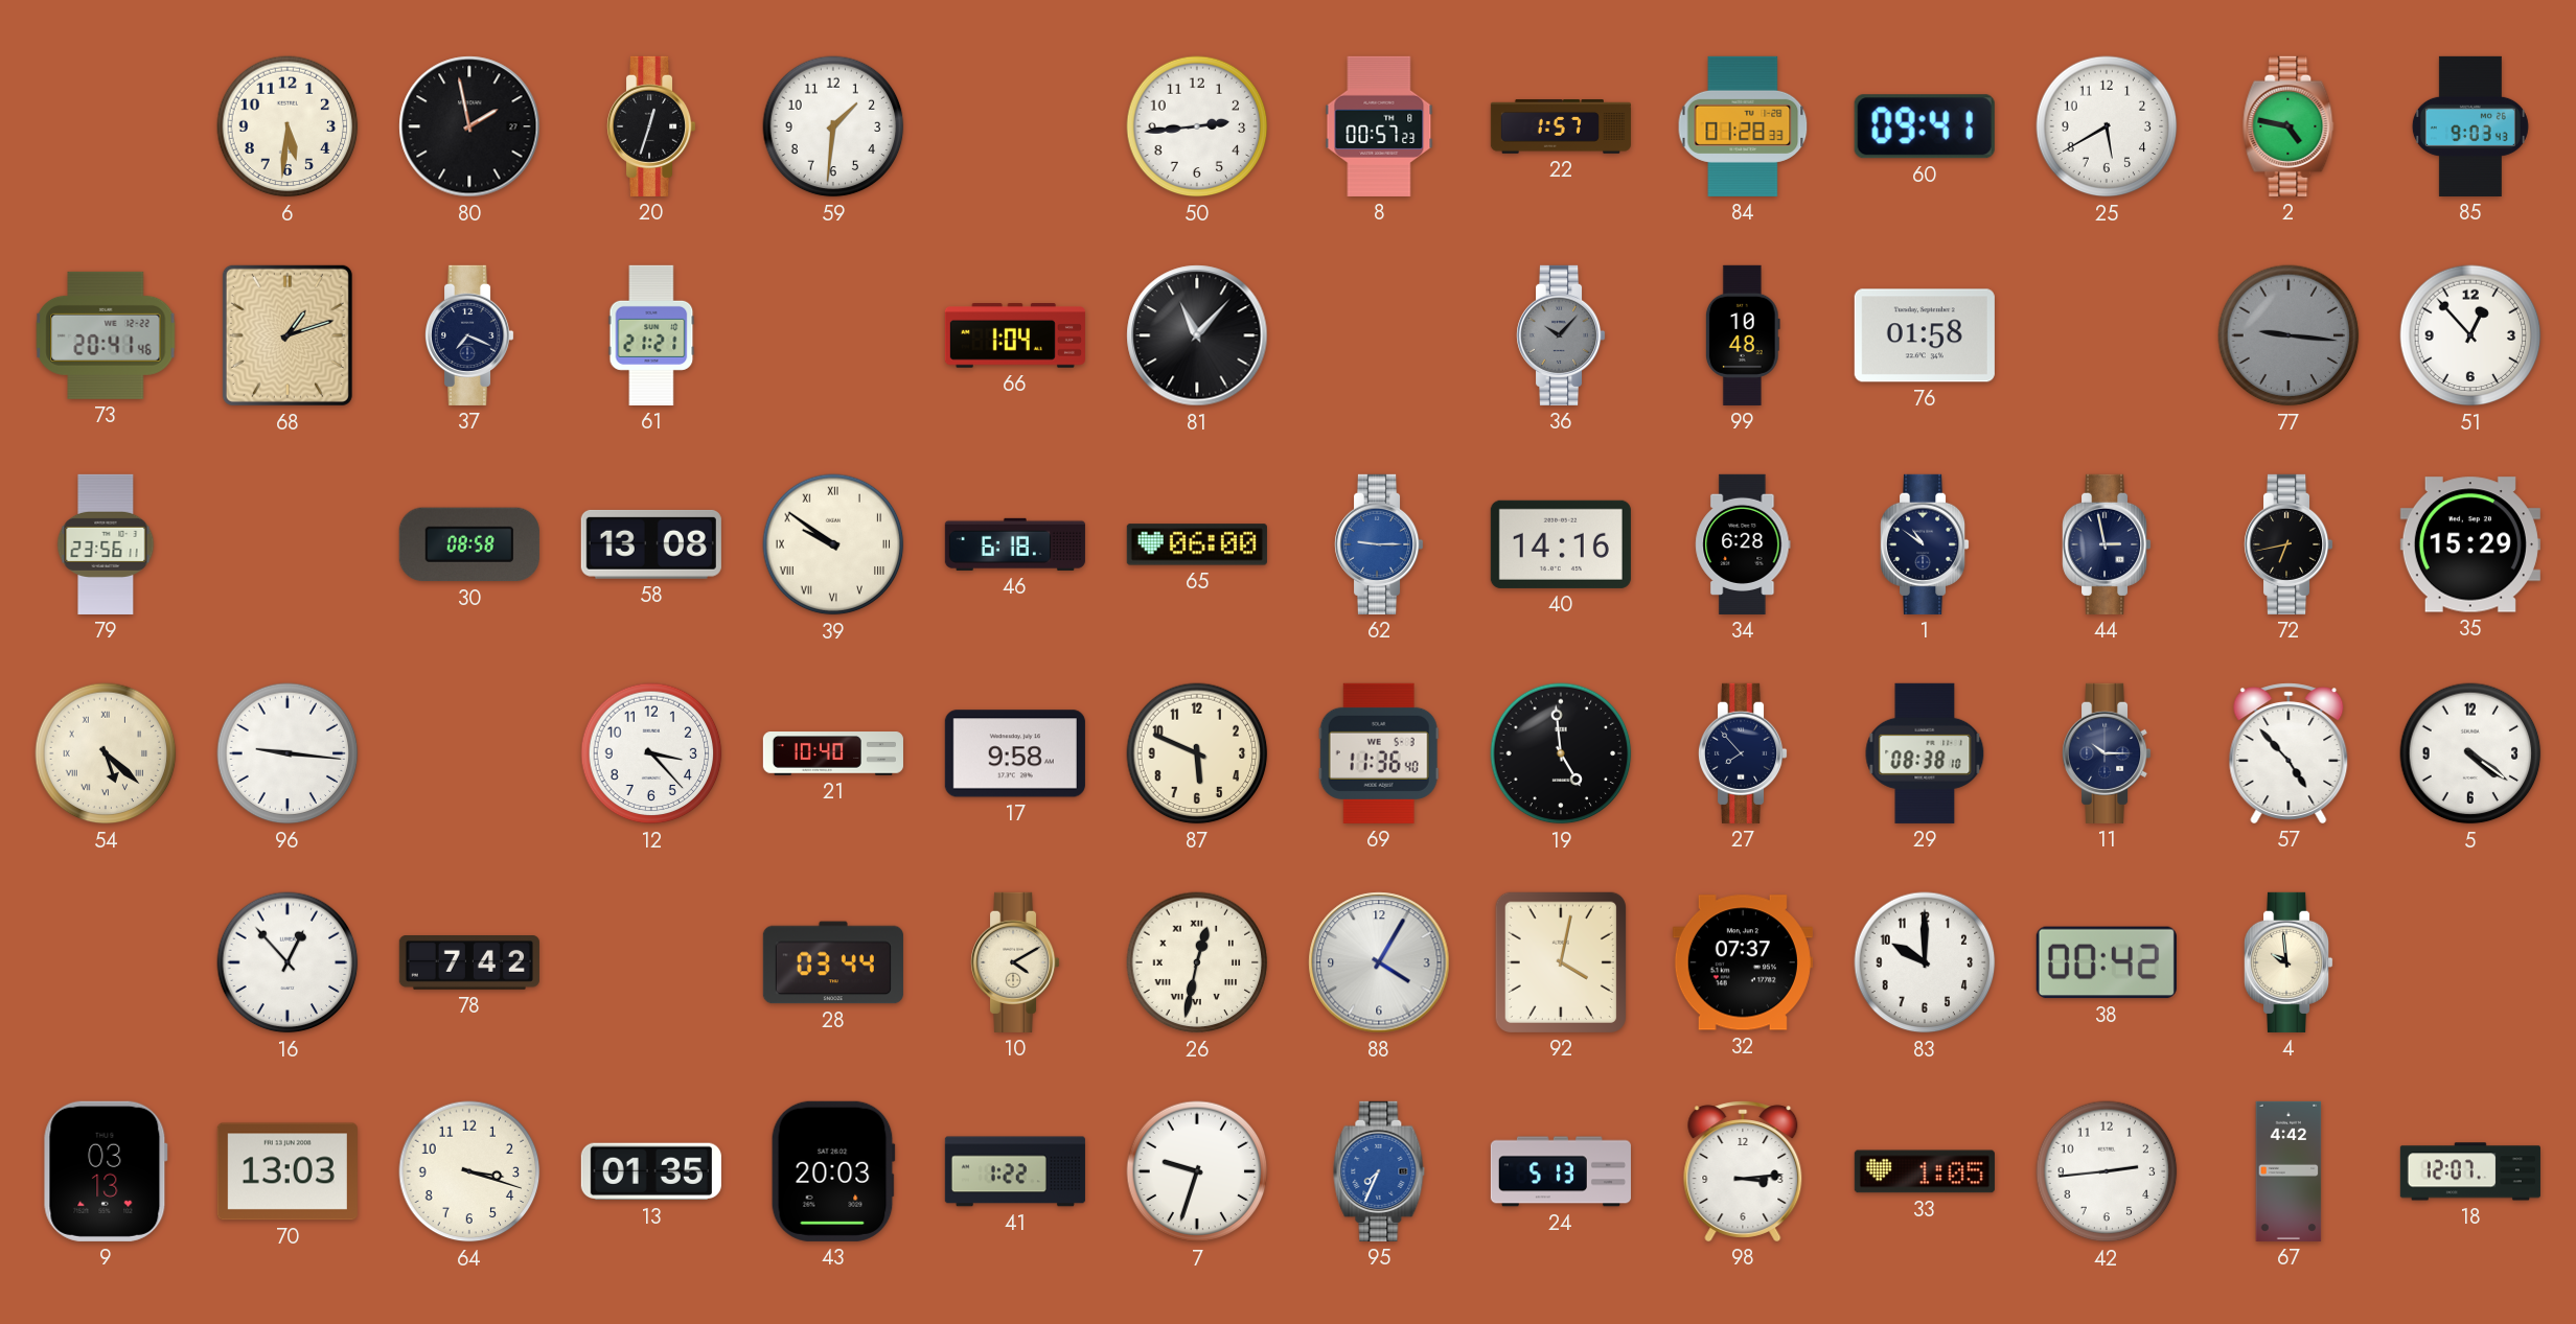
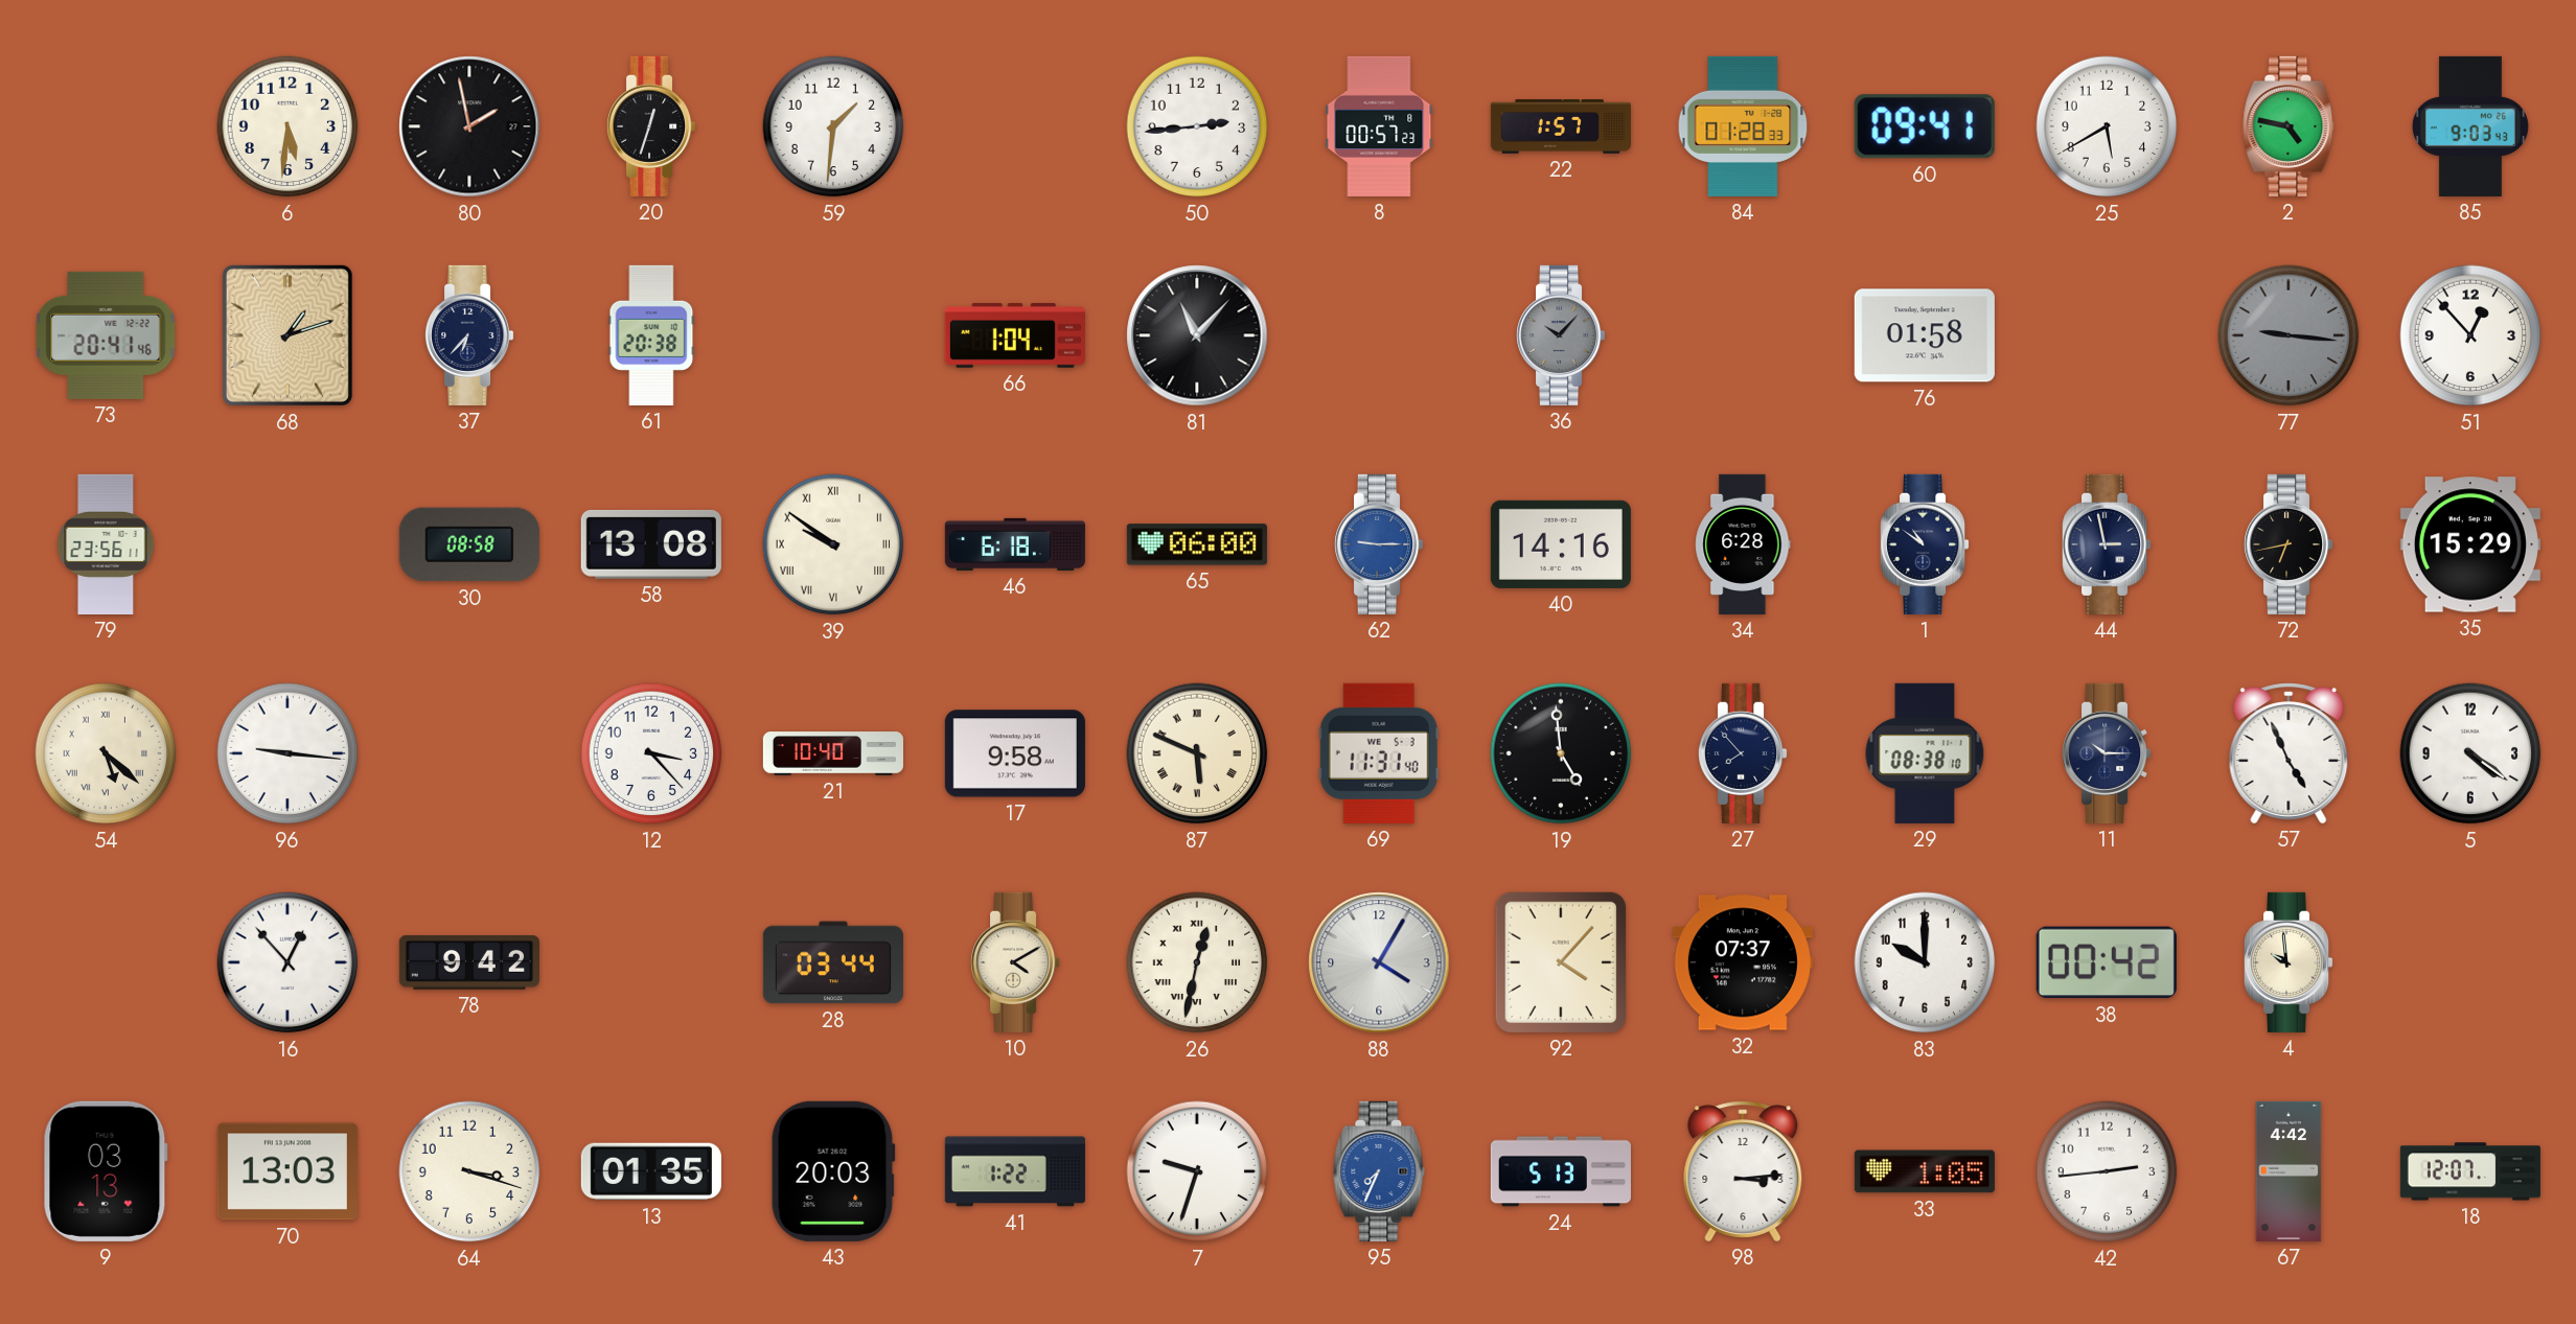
37: 7:19 -> 6:37
61: 21:21 -> 20:38
99: 10:48 -> none
87 numerals: Arabic -> Roman
69: 11:36 -> 11:31
57: 4:53 -> 4:56
78: 7:42 -> 9:42
92: 4:02 -> 4:07
